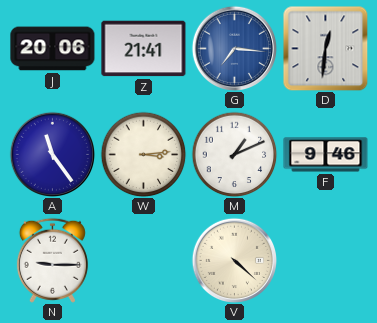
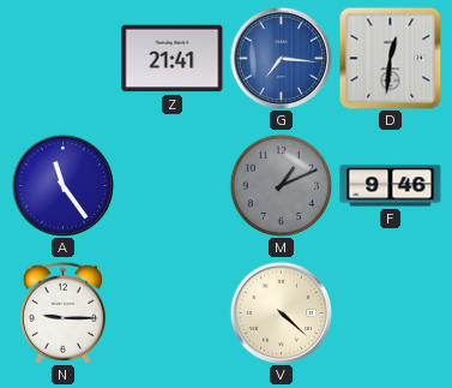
J: 20:06 -> none
W: 3:14 -> none
M dial: white -> grey
